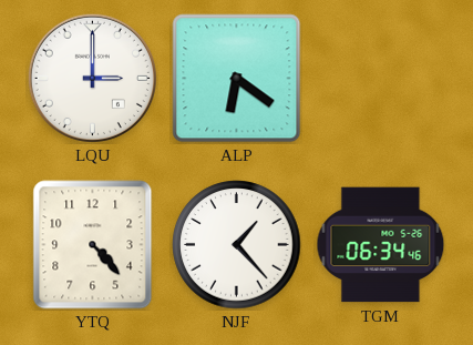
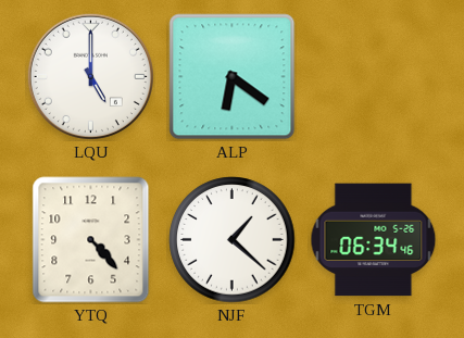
LQU: 3:00 -> 5:00
NJF: 1:23 -> 1:22
